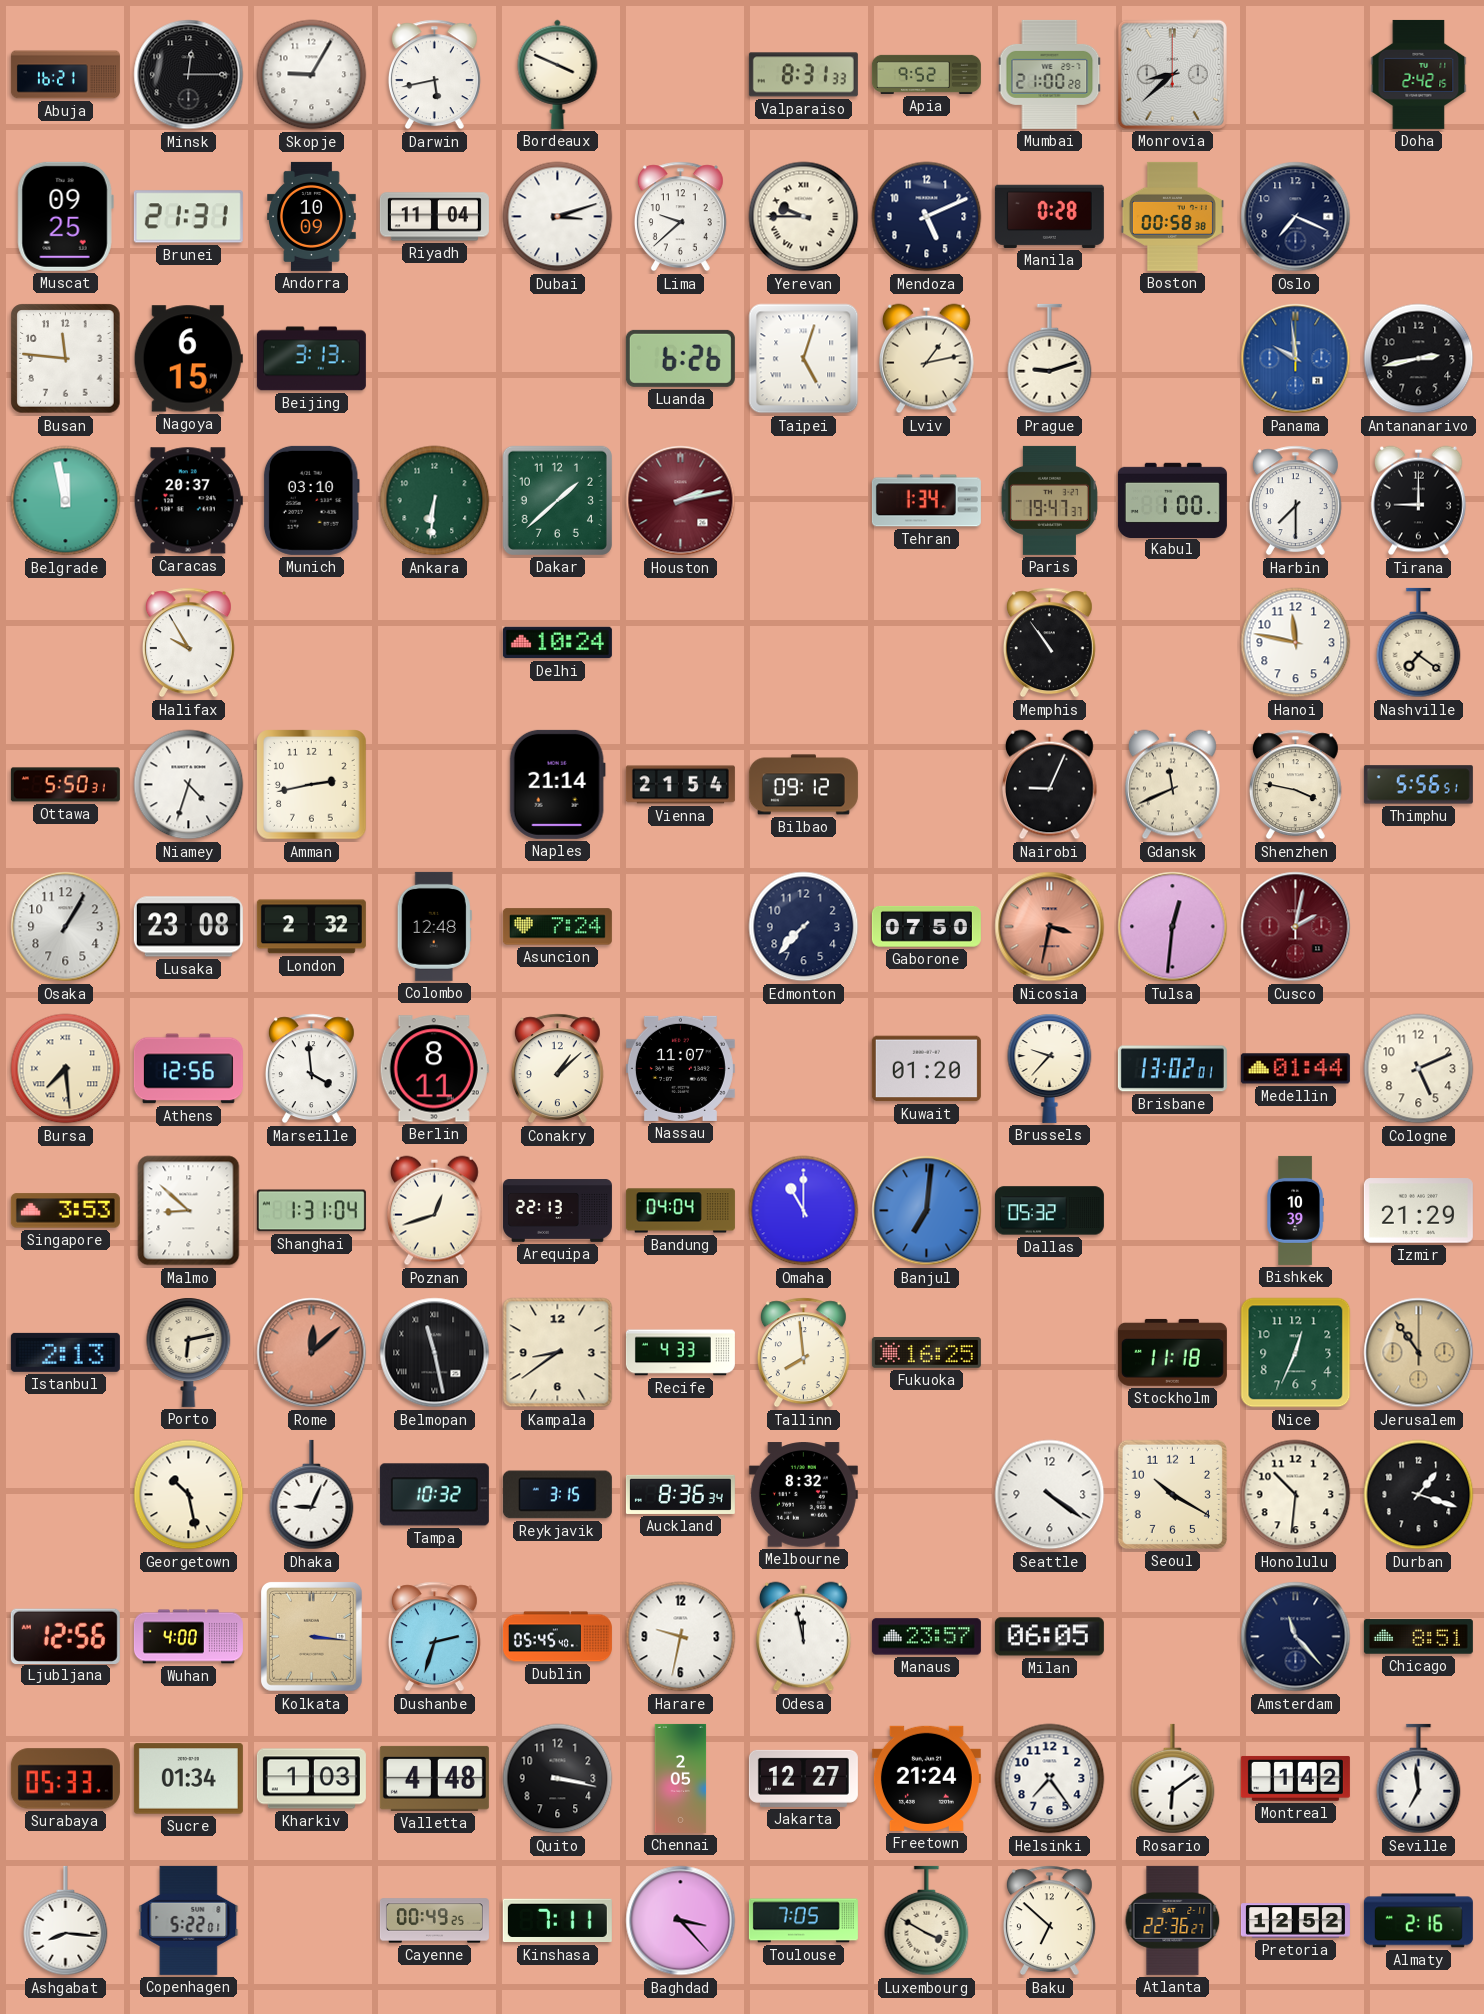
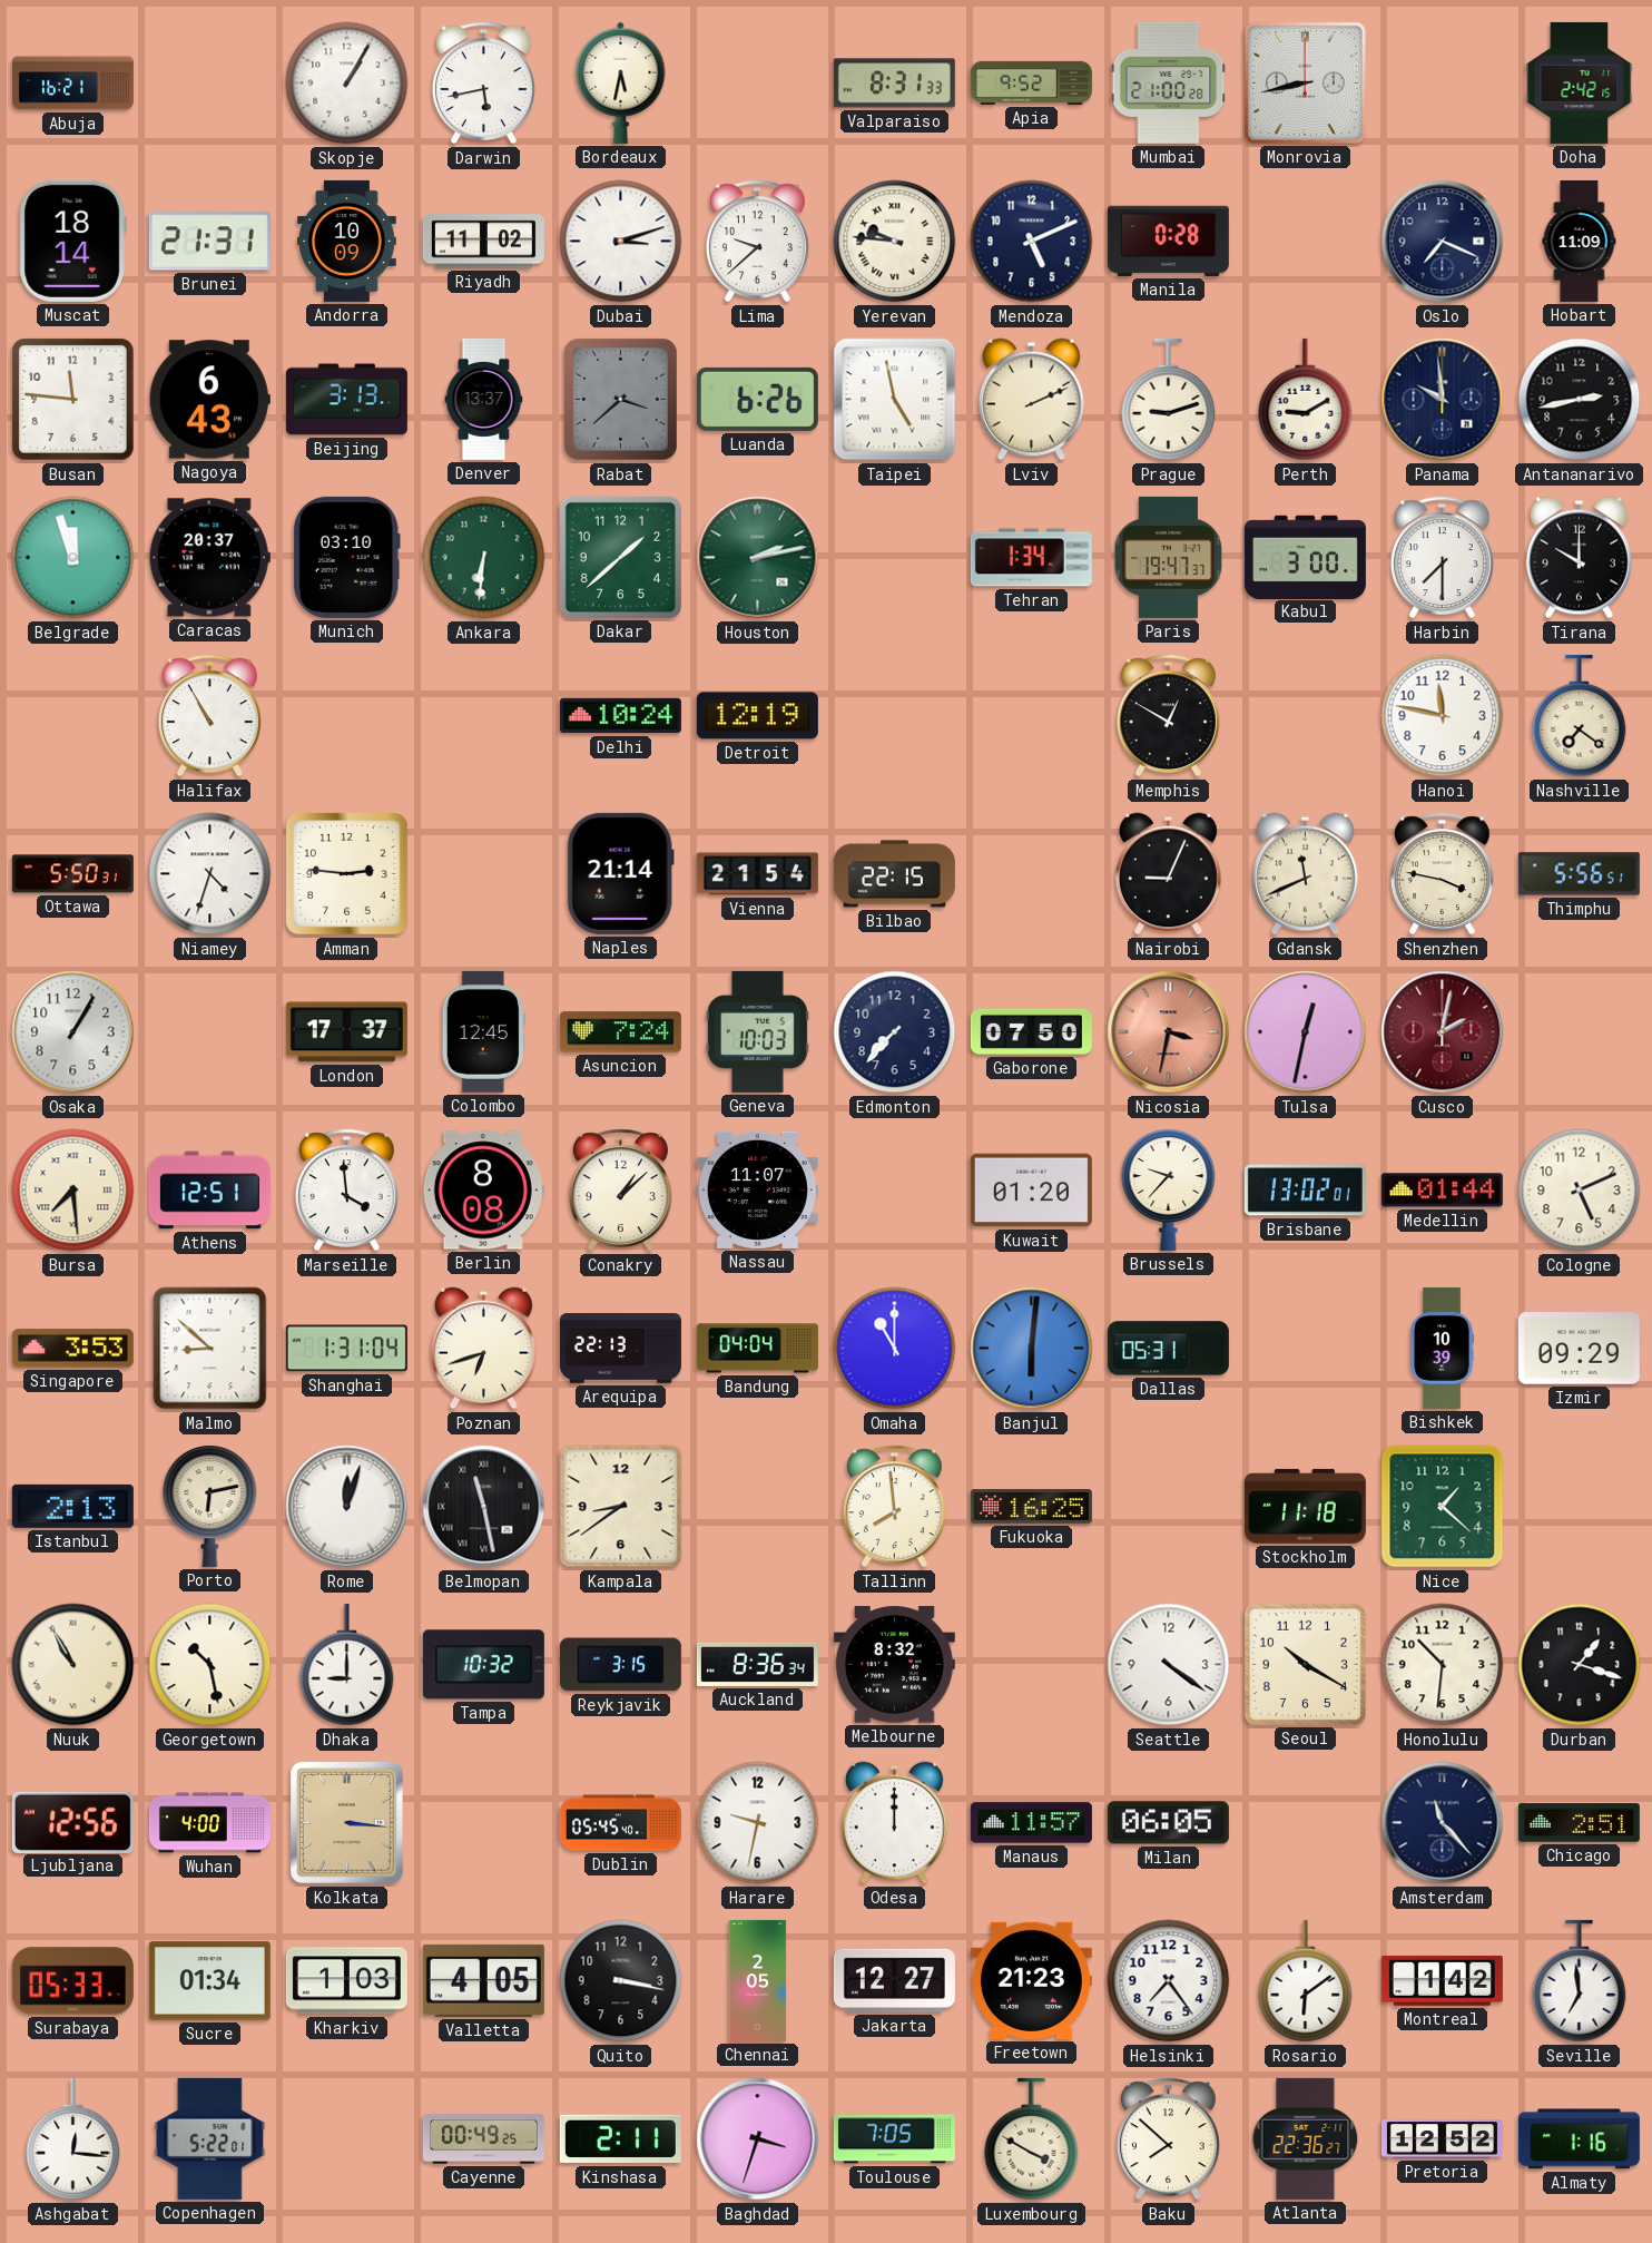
Minsk: 12:15 -> none
Skopje: 9:05 -> 1:05
Bordeaux: 3:49 -> 5:32
Monrovia: 8:38 -> 8:43
Muscat: 09:25 -> 18:14
Riyadh: 11:04 -> 11:02
Yerevan: 9:45 -> 9:46
Boston: 00:58 -> none
Hobart: none -> 11:09
Nagoya: 6:15 -> 6:43
Denver: none -> 13:37
Rabat: none -> 3:38
Taipei: 5:03 -> 4:58
Lviv: 1:13 -> 2:11
Perth: none -> 9:10
Panama dial: blue -> navy
Belgrade: 11:58 -> 11:57
Houston dial: burgundy -> green
Kabul: 1:00 -> 3:00
Tirana: 9:00 -> 10:00
Halifax: 9:55 -> 10:55
Detroit: none -> 12:19
Memphis: 10:54 -> 12:50
Amman: 2:43 -> 2:46
Bilbao: 09:12 -> 22:15
Lusaka: 23:08 -> none
London: 2:32 -> 17:37
Colombo: 12:48 -> 12:45
Geneva: none -> 10:03
Tulsa: 12:31 -> 12:32
Athens: 12:56 -> 12:51
Berlin: 8:11 -> 8:08
Poznan: 12:42 -> 6:42
Banjul: 7:01 -> 6:01
Dallas: 05:32 -> 05:31
Izmir: 21:29 -> 09:29
Rome: 12:08 -> 12:03
Rome dial: salmon -> white
Recife: 4:33 -> none
Nice: 12:34 -> 1:22
Jerusalem: 10:54 -> none
Nuuk: none -> 10:55
Dhaka: 9:04 -> 9:00
Dushanbe: 2:33 -> none
Odesa: 11:58 -> 12:00
Manaus: 23:57 -> 11:57
Chicago: 8:51 -> 2:51
Valletta: 4:48 -> 4:05
Freetown: 21:24 -> 21:23
Ashgabat: 8:16 -> 12:16
Kinshasa: 7:11 -> 2:11
Baghdad: 3:23 -> 3:33
Baku: 6:52 -> 7:52
Almaty: 2:16 -> 1:16
